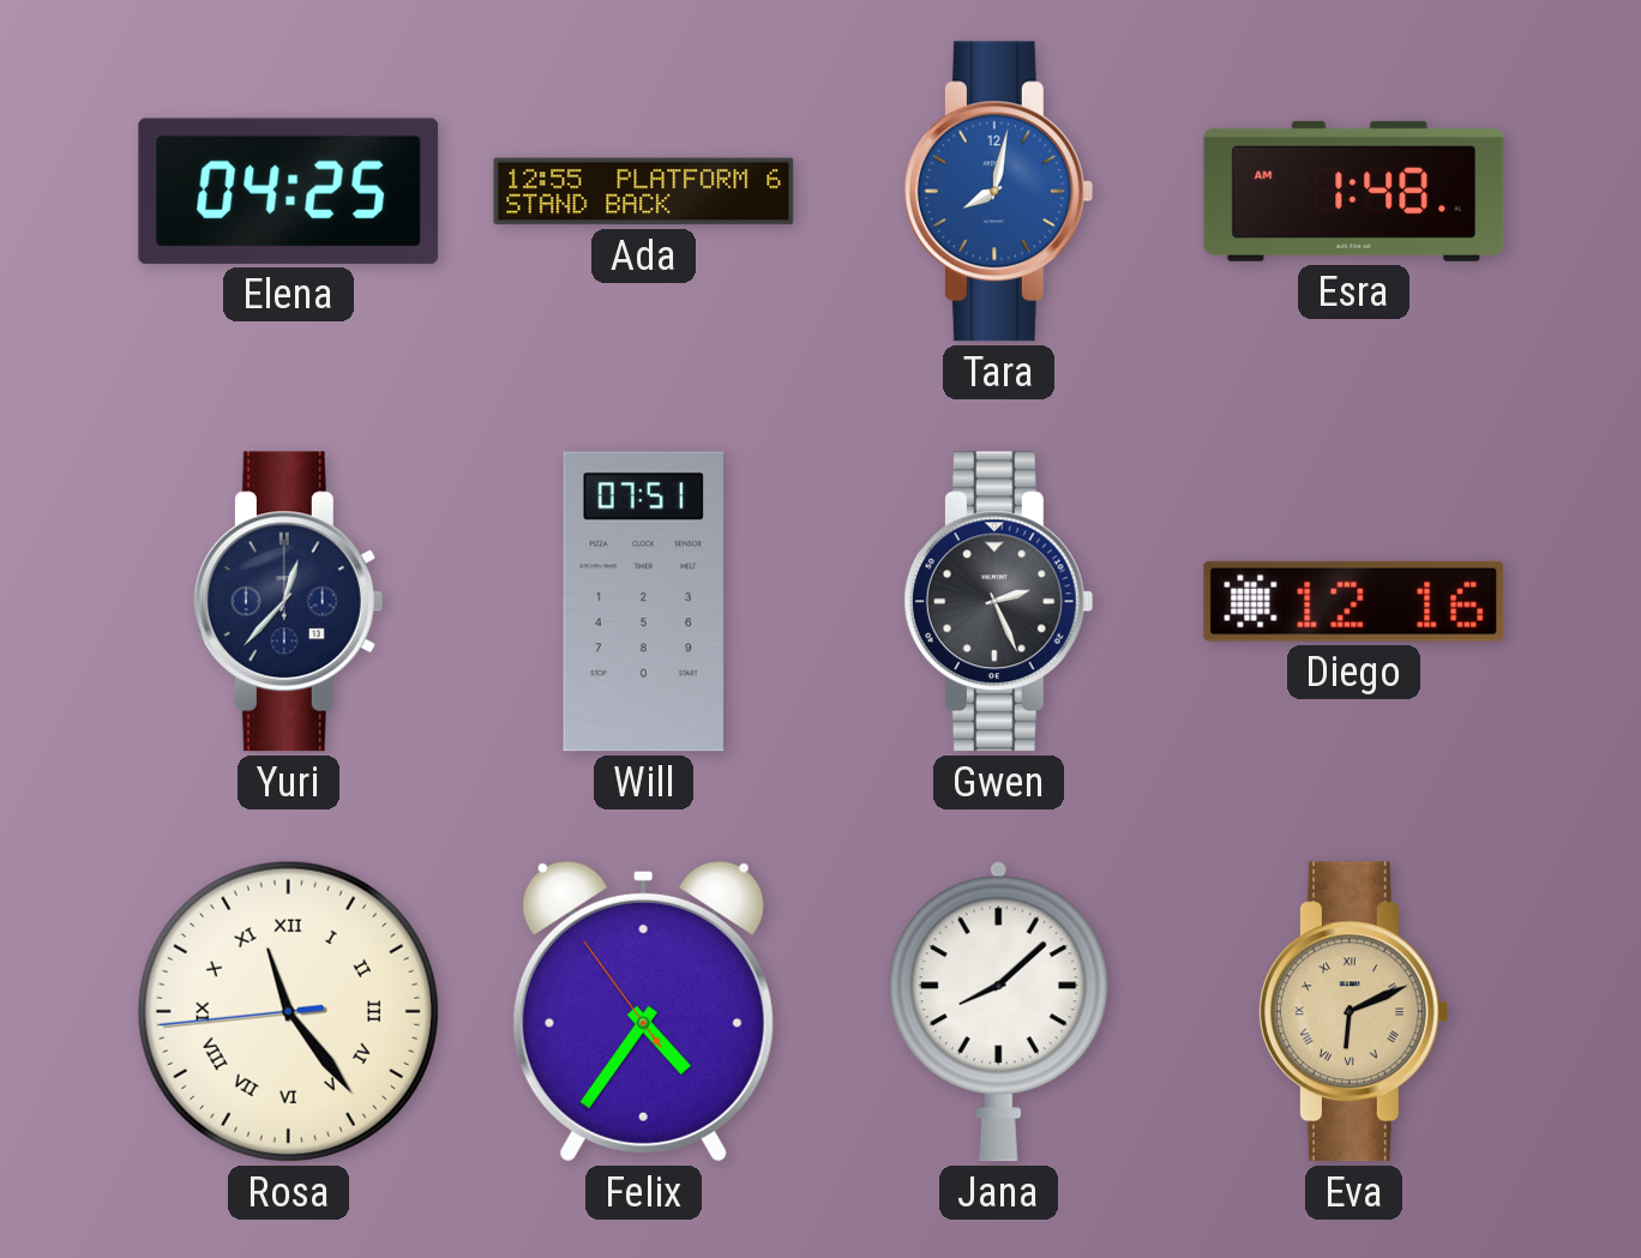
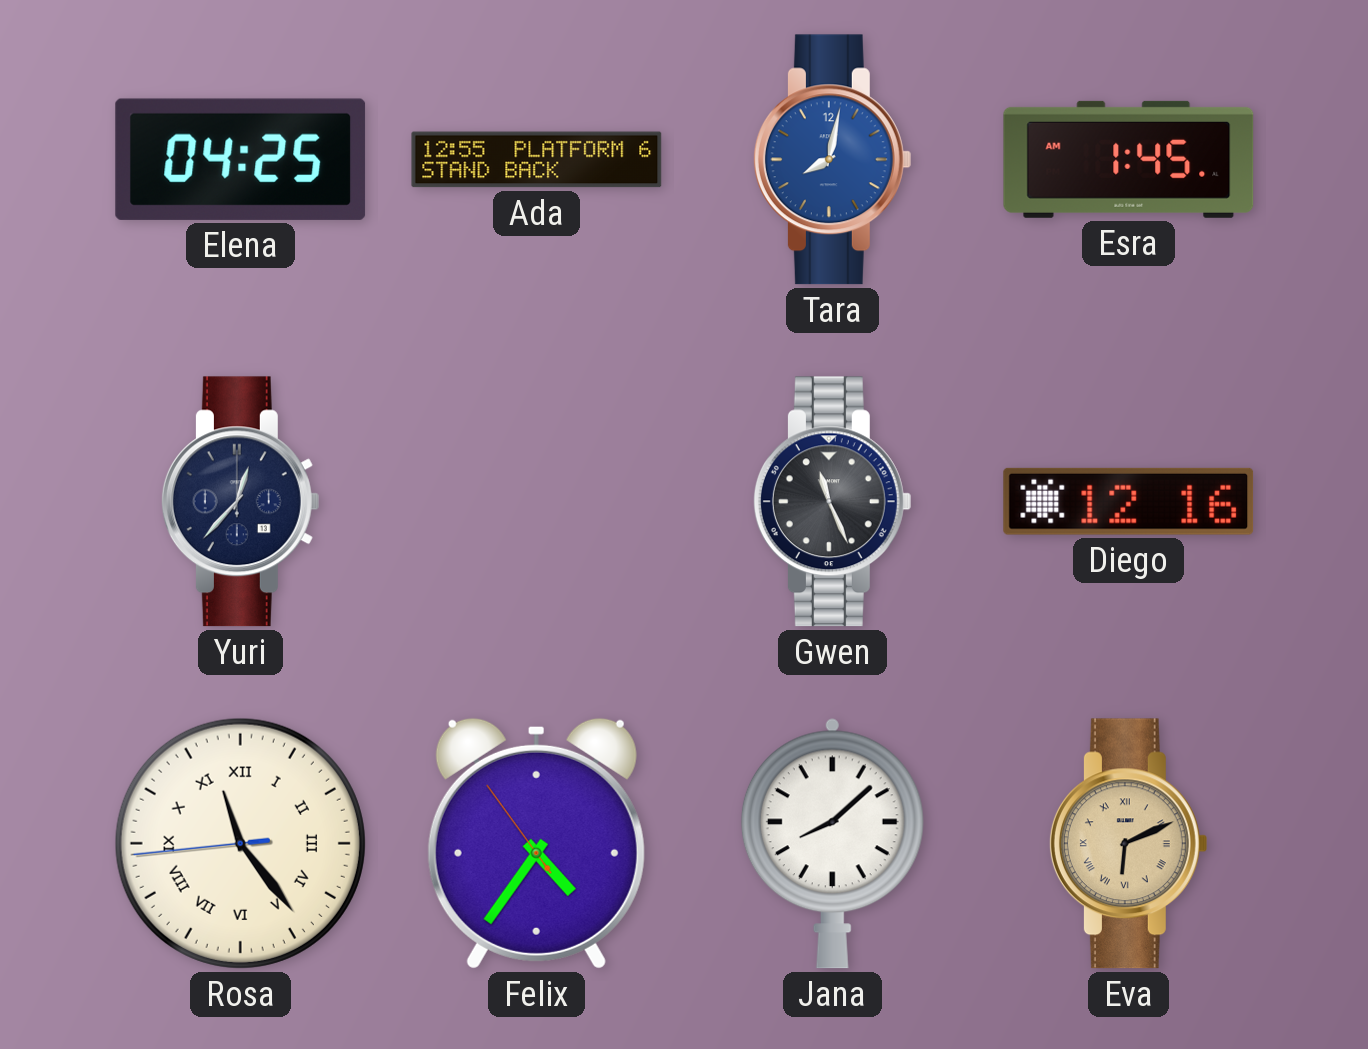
Esra: 1:48 -> 1:45
Will: 07:51 -> none
Gwen: 2:26 -> 11:26
